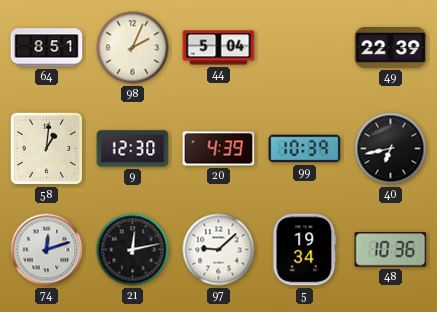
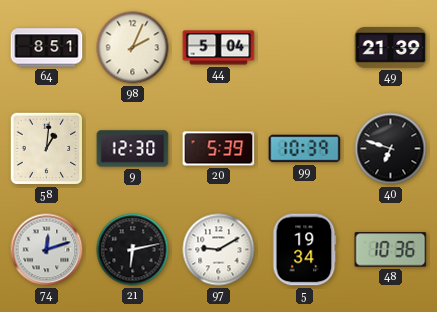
49: 22:39 -> 21:39
20: 4:39 -> 5:39
40: 6:43 -> 6:48
21: 12:13 -> 6:13
97: 9:08 -> 9:10
